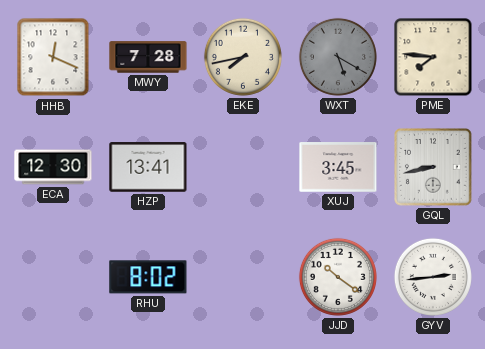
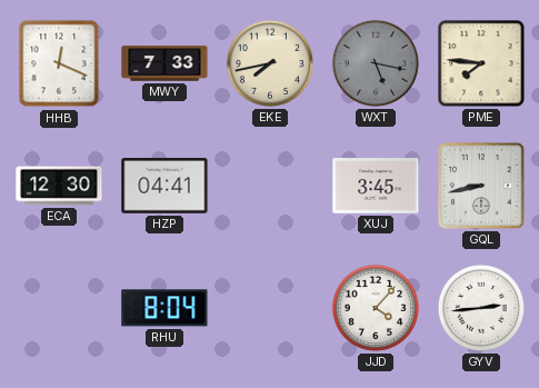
MWY: 7:28 -> 7:33
WXT: 5:20 -> 5:17
HZP: 13:41 -> 04:41
RHU: 8:02 -> 8:04
JJD: 10:21 -> 4:07
